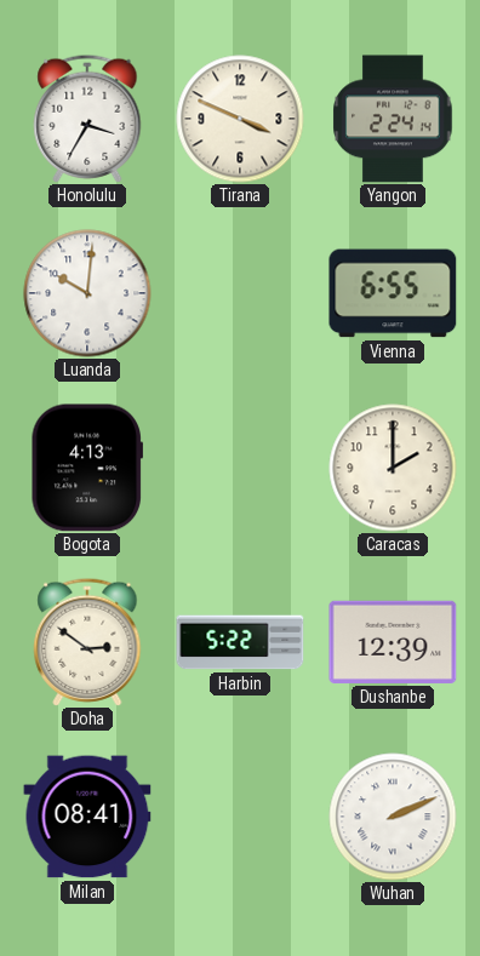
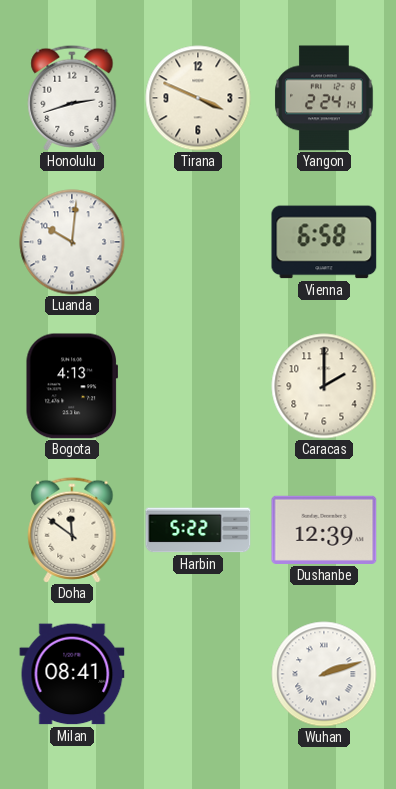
Honolulu: 3:35 -> 2:42
Vienna: 6:55 -> 6:58
Doha: 2:51 -> 11:51
Wuhan: 2:11 -> 2:12
